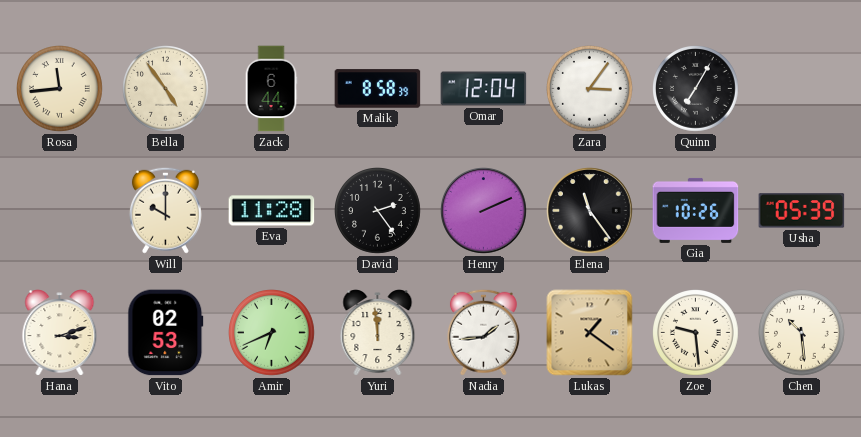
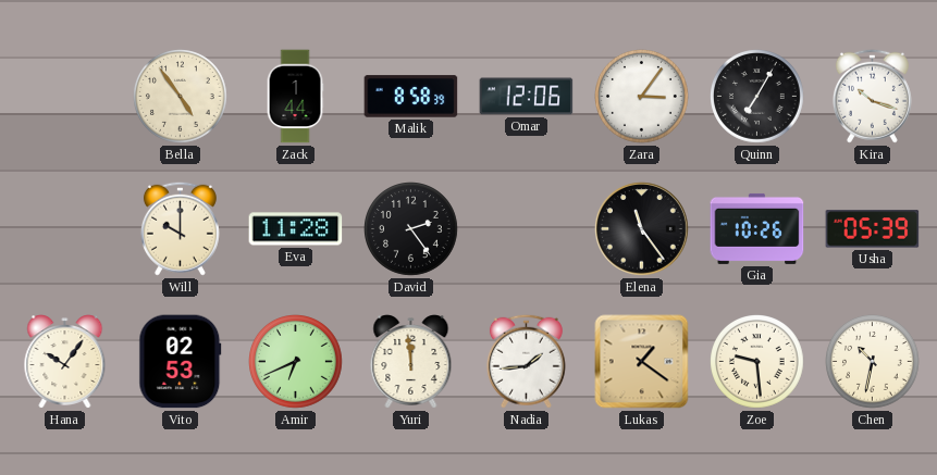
Rosa: 11:44 -> none
Zack: 6:44 -> 1:44
Omar: 12:04 -> 12:06
Kira: none -> 10:18
Henry: 2:11 -> none
Hana: 3:12 -> 10:06
Chen: 10:29 -> 10:32
